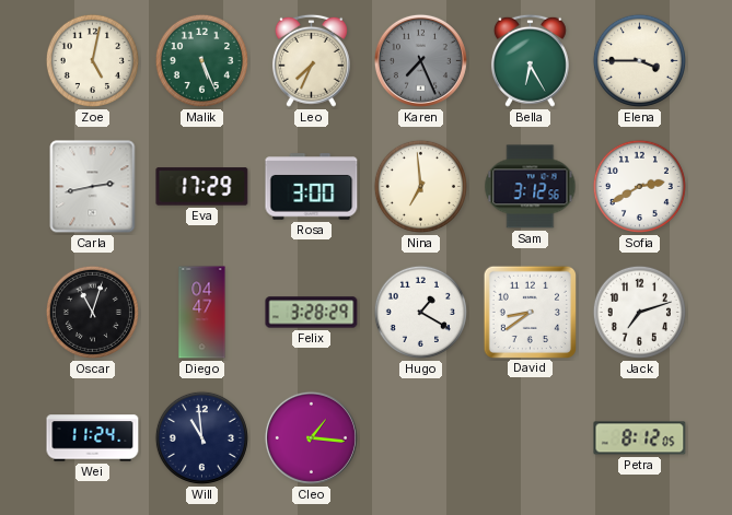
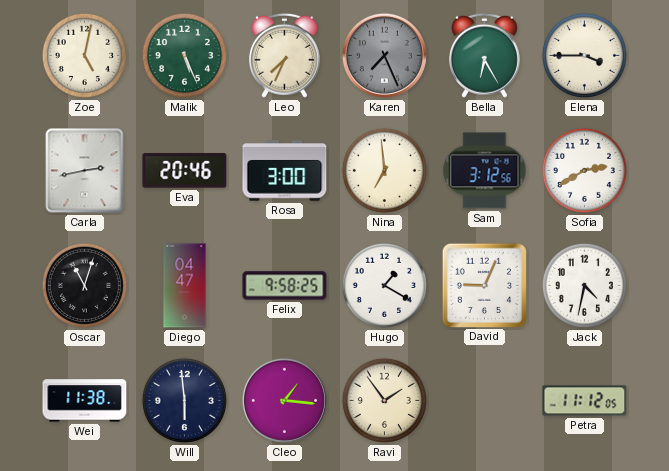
Eva: 17:29 -> 20:46
Felix: 3:28 -> 9:58
David: 8:39 -> 9:04
Jack: 7:12 -> 4:32
Wei: 11:24 -> 11:38
Will: 10:59 -> 5:59
Ravi: none -> 1:54
Petra: 8:12 -> 11:12
